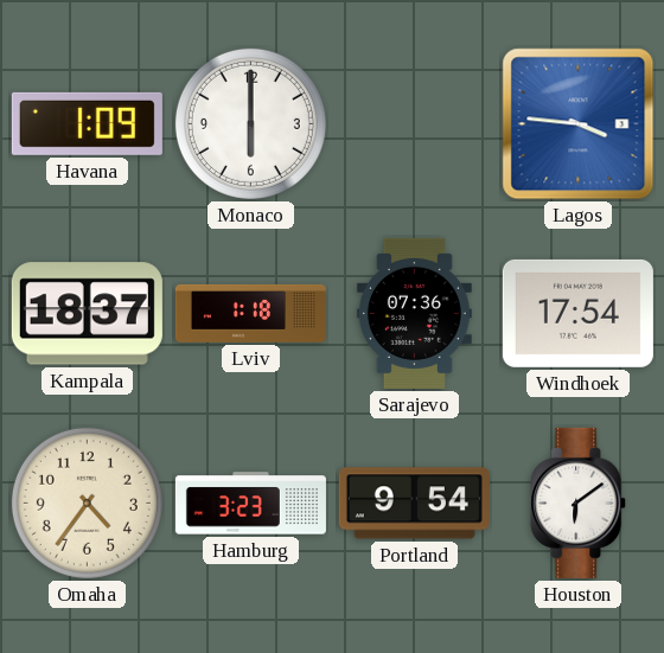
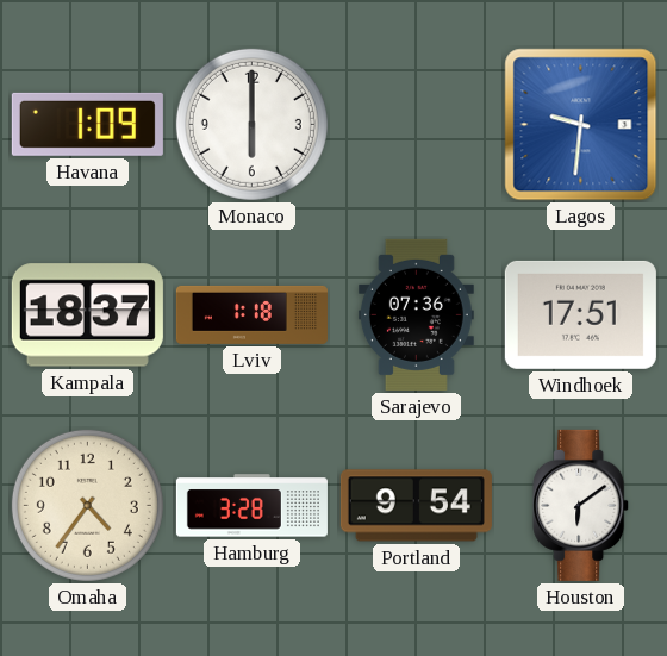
Lagos: 3:46 -> 9:31
Windhoek: 17:54 -> 17:51
Hamburg: 3:23 -> 3:28
